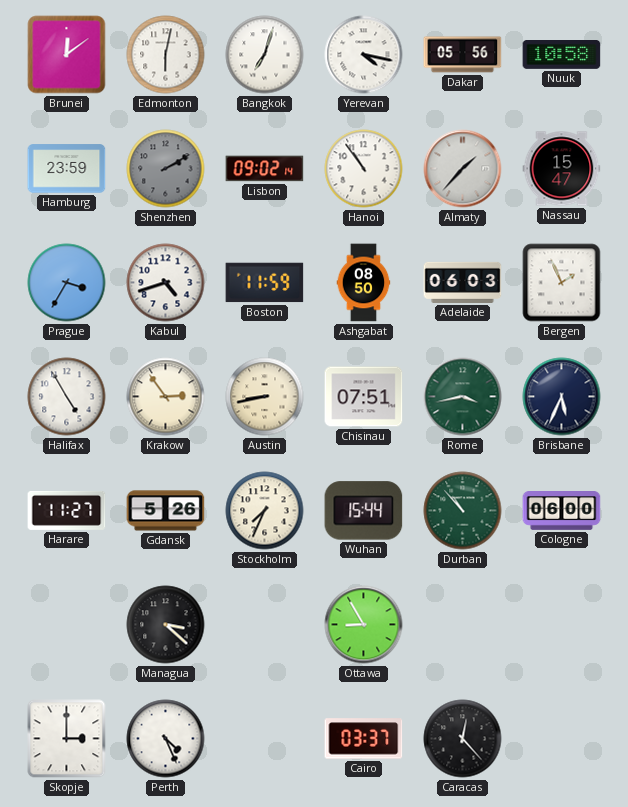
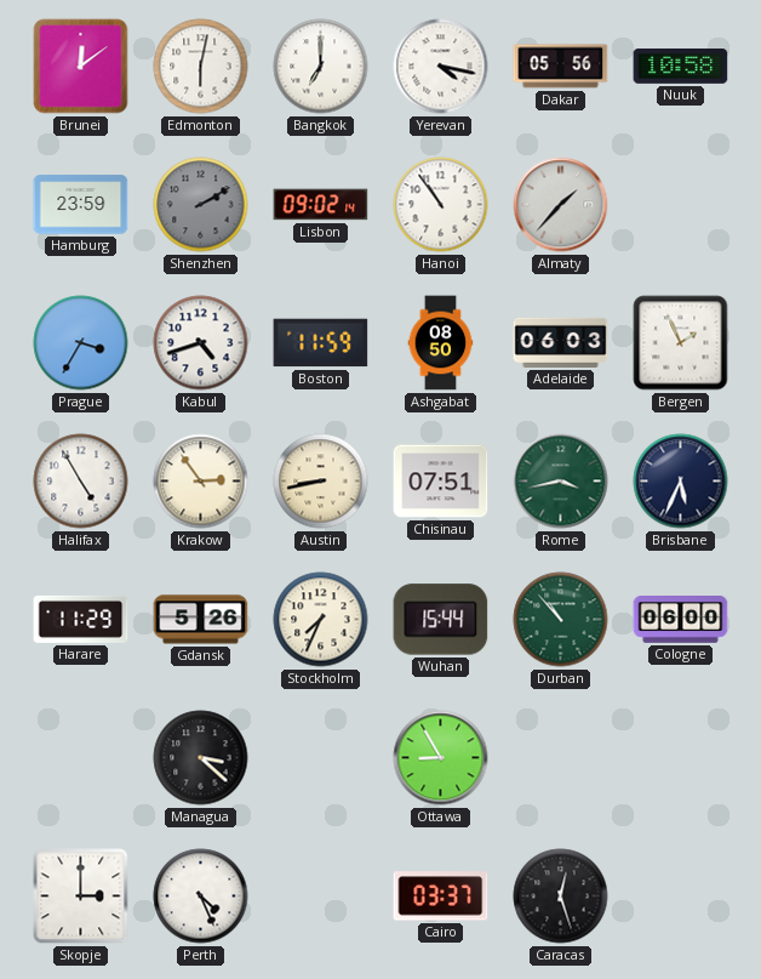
Bangkok: 7:03 -> 7:00
Nassau: 15:47 -> none
Harare: 11:27 -> 11:29
Caracas: 12:23 -> 12:27
